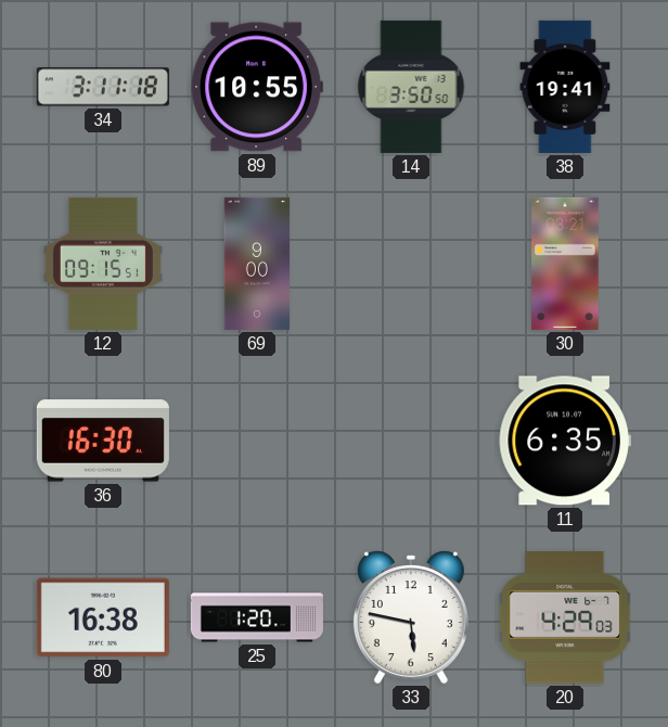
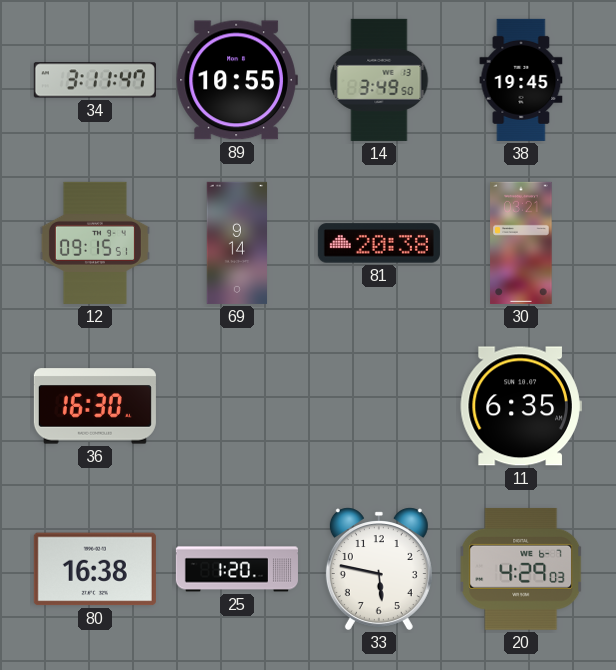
34: 3:11:18 -> 3:11:47
14: 3:50 -> 3:49
38: 19:41 -> 19:45
69: 9:00 -> 9:14
81: none -> 20:38
